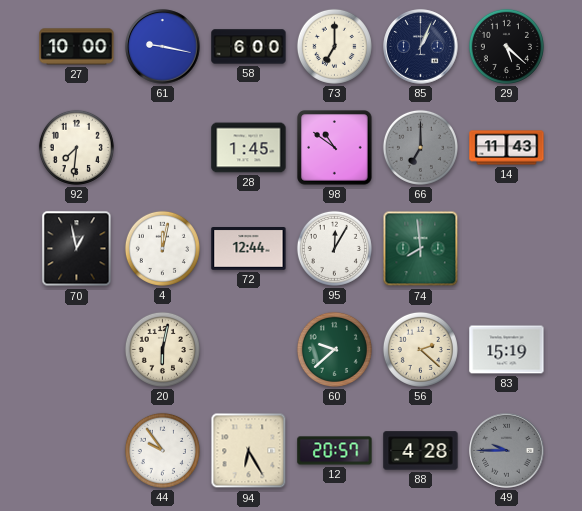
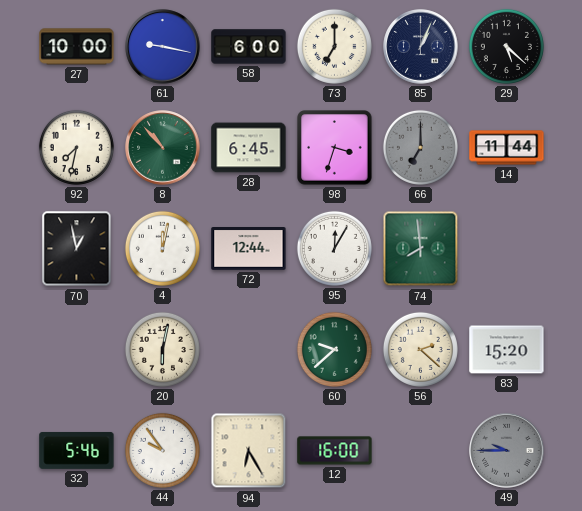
92: 7:31 -> 7:32
8: none -> 10:53
28: 1:45 -> 6:45
98: 10:51 -> 3:33
14: 11:43 -> 11:44
83: 15:19 -> 15:20
32: none -> 5:46
12: 20:57 -> 16:00
88: 4:28 -> none
